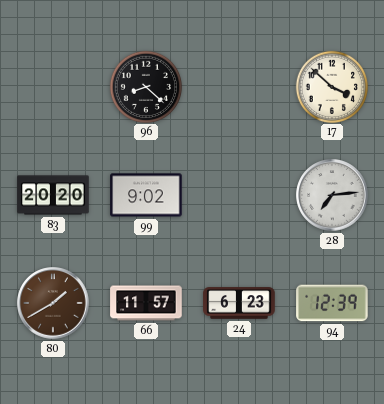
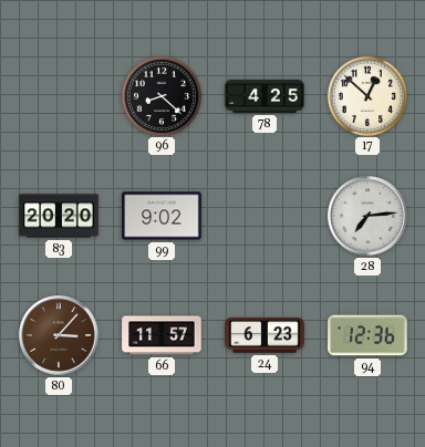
78: none -> 4:25
17: 3:52 -> 12:52
80: 1:40 -> 3:07
94: 12:39 -> 12:36
